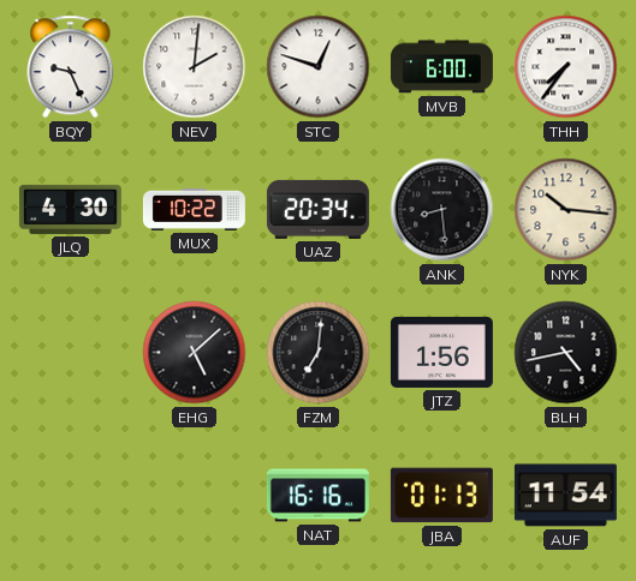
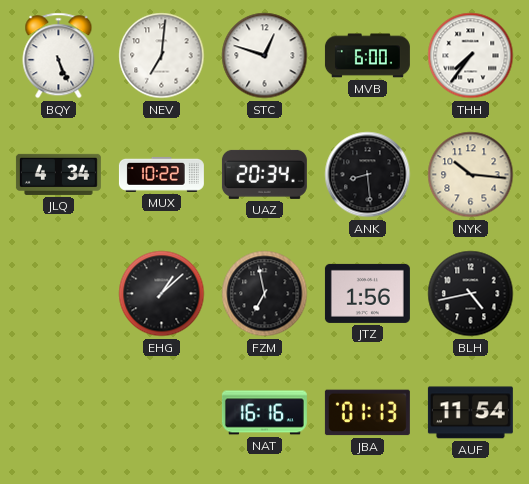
BQY: 9:26 -> 5:26
NEV: 2:01 -> 7:01
JLQ: 4:30 -> 4:34
EHG: 5:08 -> 1:08
FZM: 7:01 -> 6:58
